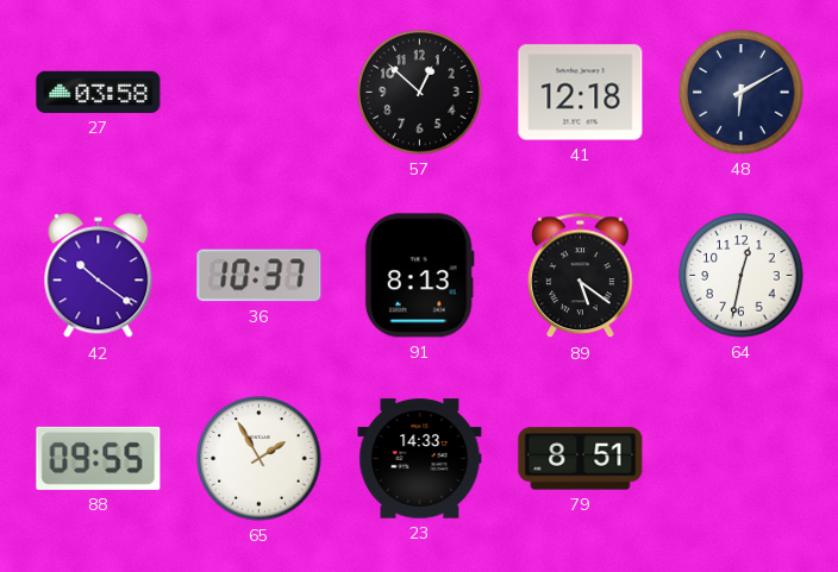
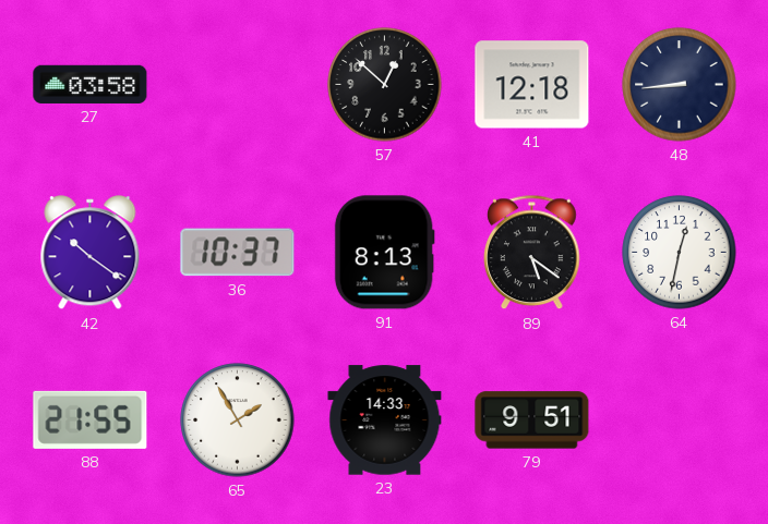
48: 6:10 -> 8:44
88: 09:55 -> 21:55
79: 8:51 -> 9:51
